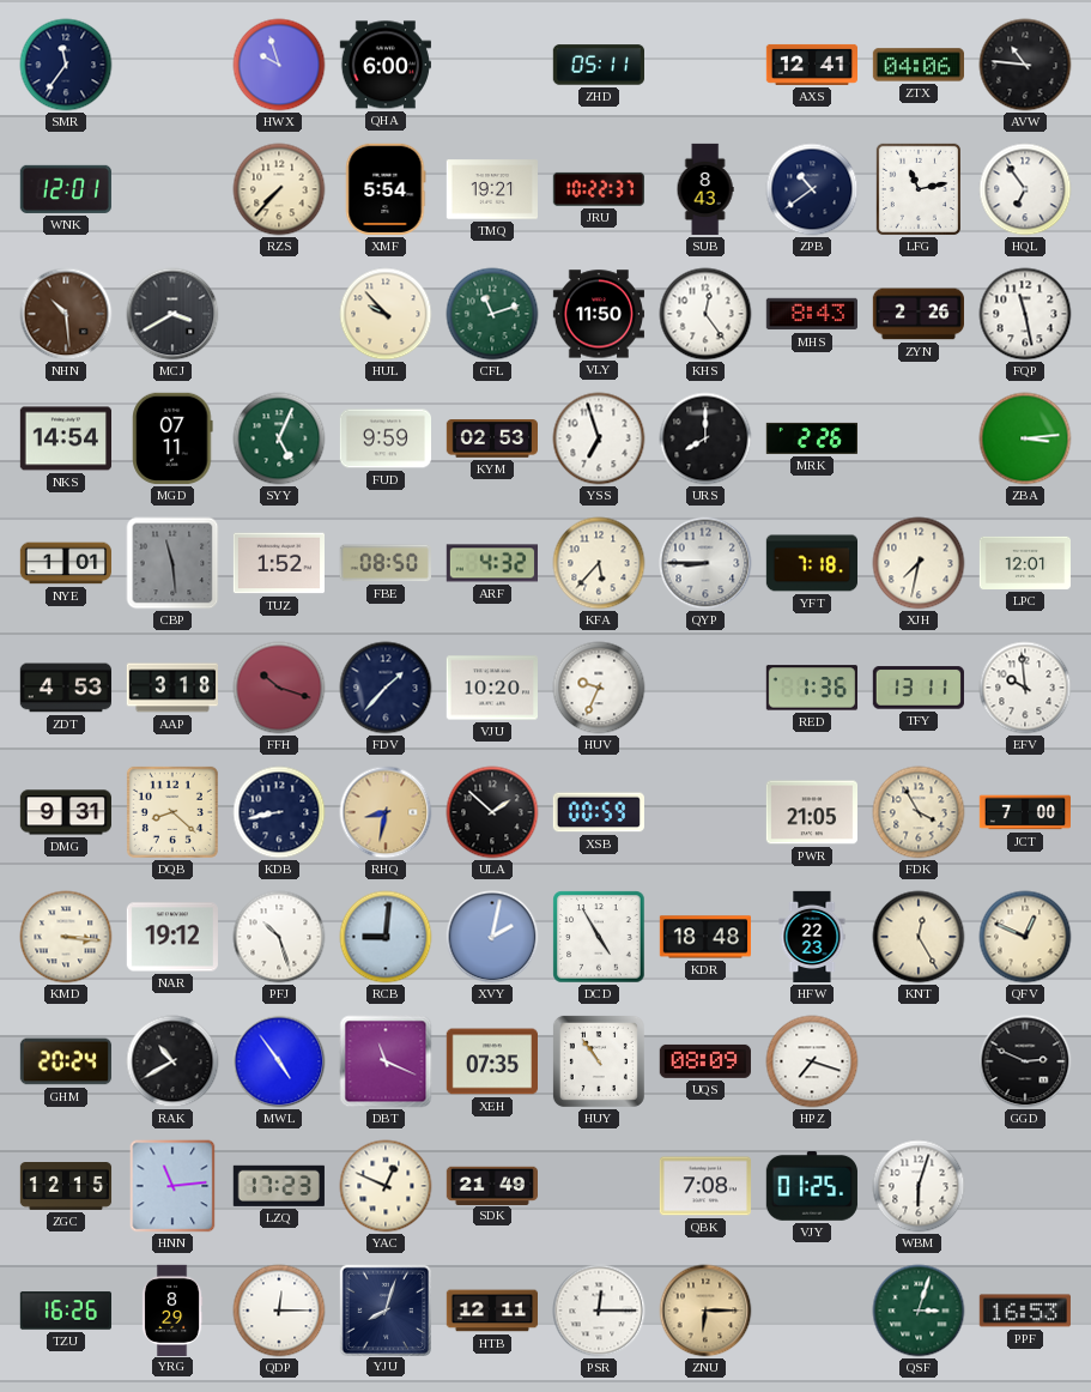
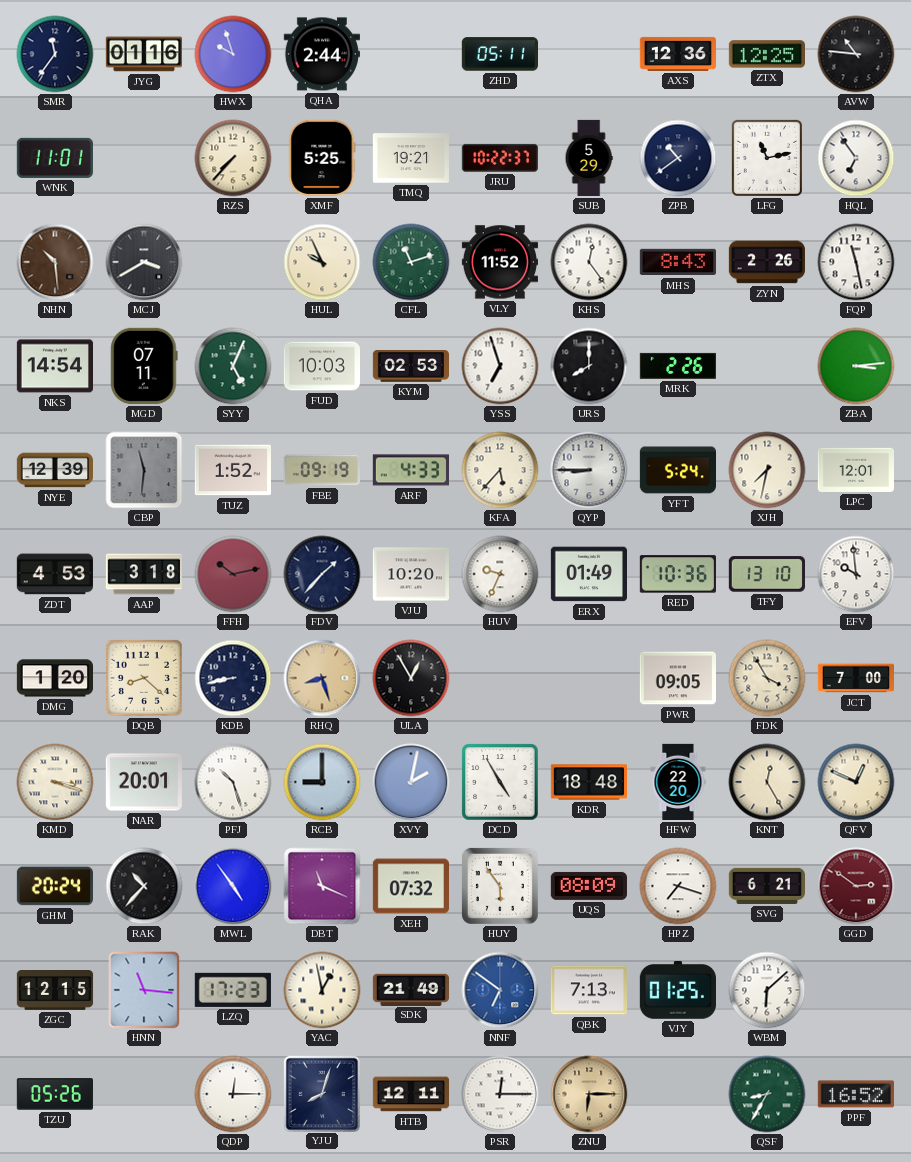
JYG: none -> 01:16
QHA: 6:00 -> 2:44
AXS: 12:41 -> 12:36
ZTX: 04:06 -> 12:25
WNK: 12:01 -> 11:01
XMF: 5:54 -> 5:25
SUB: 8:43 -> 5:29
HUL: 9:53 -> 9:56
VLY: 11:50 -> 11:52
FUD: 9:59 -> 10:03
NYE: 1:01 -> 12:39
CBP: 11:29 -> 11:31
FBE: 08:50 -> 09:19
ARF: 4:32 -> 4:33
YFT: 7:18 -> 5:24
FFH: 10:18 -> 10:13
ERX: none -> 01:49
RED: 1:36 -> 10:36
TFY: 13:11 -> 13:10
DMG: 9:31 -> 1:20
RHQ: 8:32 -> 8:27
ULA: 1:52 -> 12:55
XSB: 00:59 -> none
PWR: 21:05 -> 09:05
KMD: 3:16 -> 3:18
NAR: 19:12 -> 20:01
RCB: 9:01 -> 9:00
HFW: 22:23 -> 22:20
RAK: 10:40 -> 10:37
XEH: 07:35 -> 07:32
HUY: 10:54 -> 5:54
SVG: none -> 6:21
GGD: 2:49 -> 2:51
GGD dial: black -> burgundy
HNN: 11:14 -> 11:16
YAC: 12:49 -> 12:58
NNF: none -> 6:51
QBK: 7:08 -> 7:13
WBM: 6:03 -> 6:08
TZU: 16:26 -> 05:26
YRG: 8:29 -> none
QSF: 3:03 -> 8:35
PPF: 16:53 -> 16:52
